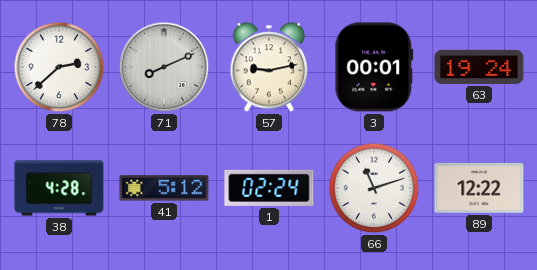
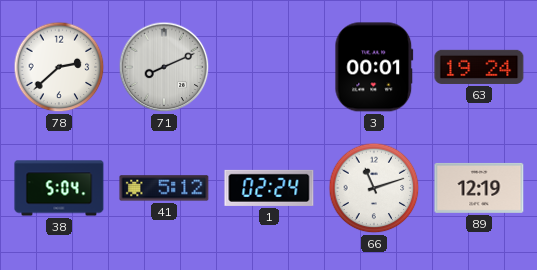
57: 9:13 -> none
38: 4:28 -> 5:04
89: 12:22 -> 12:19
